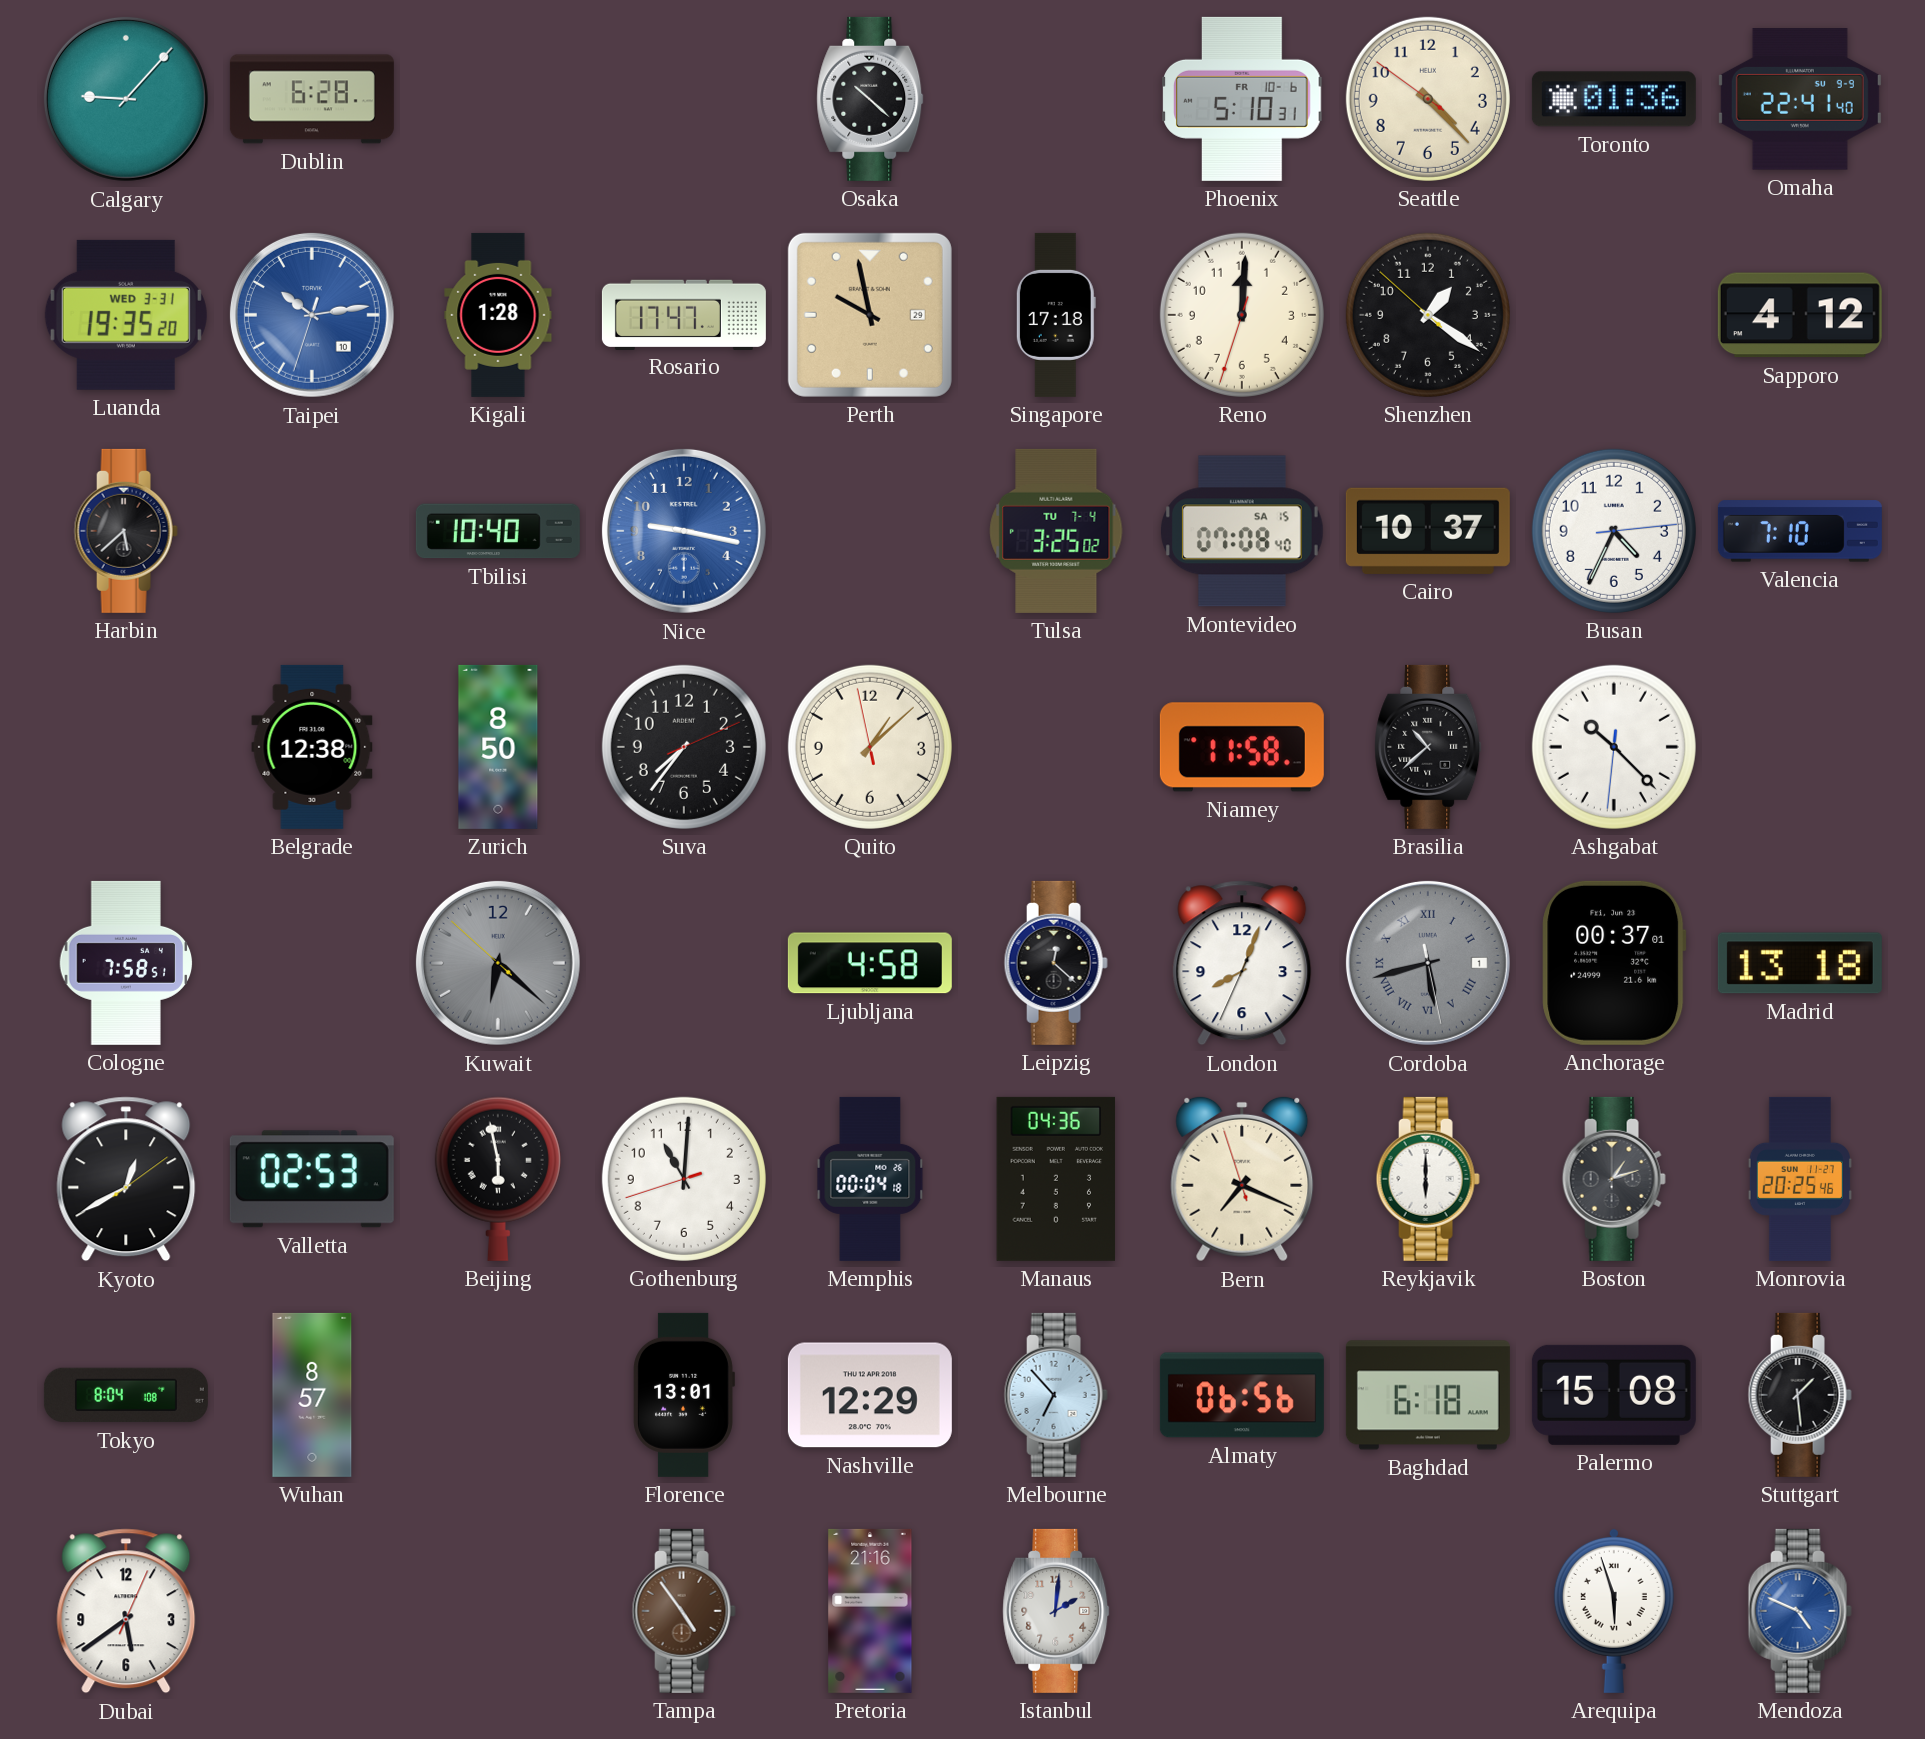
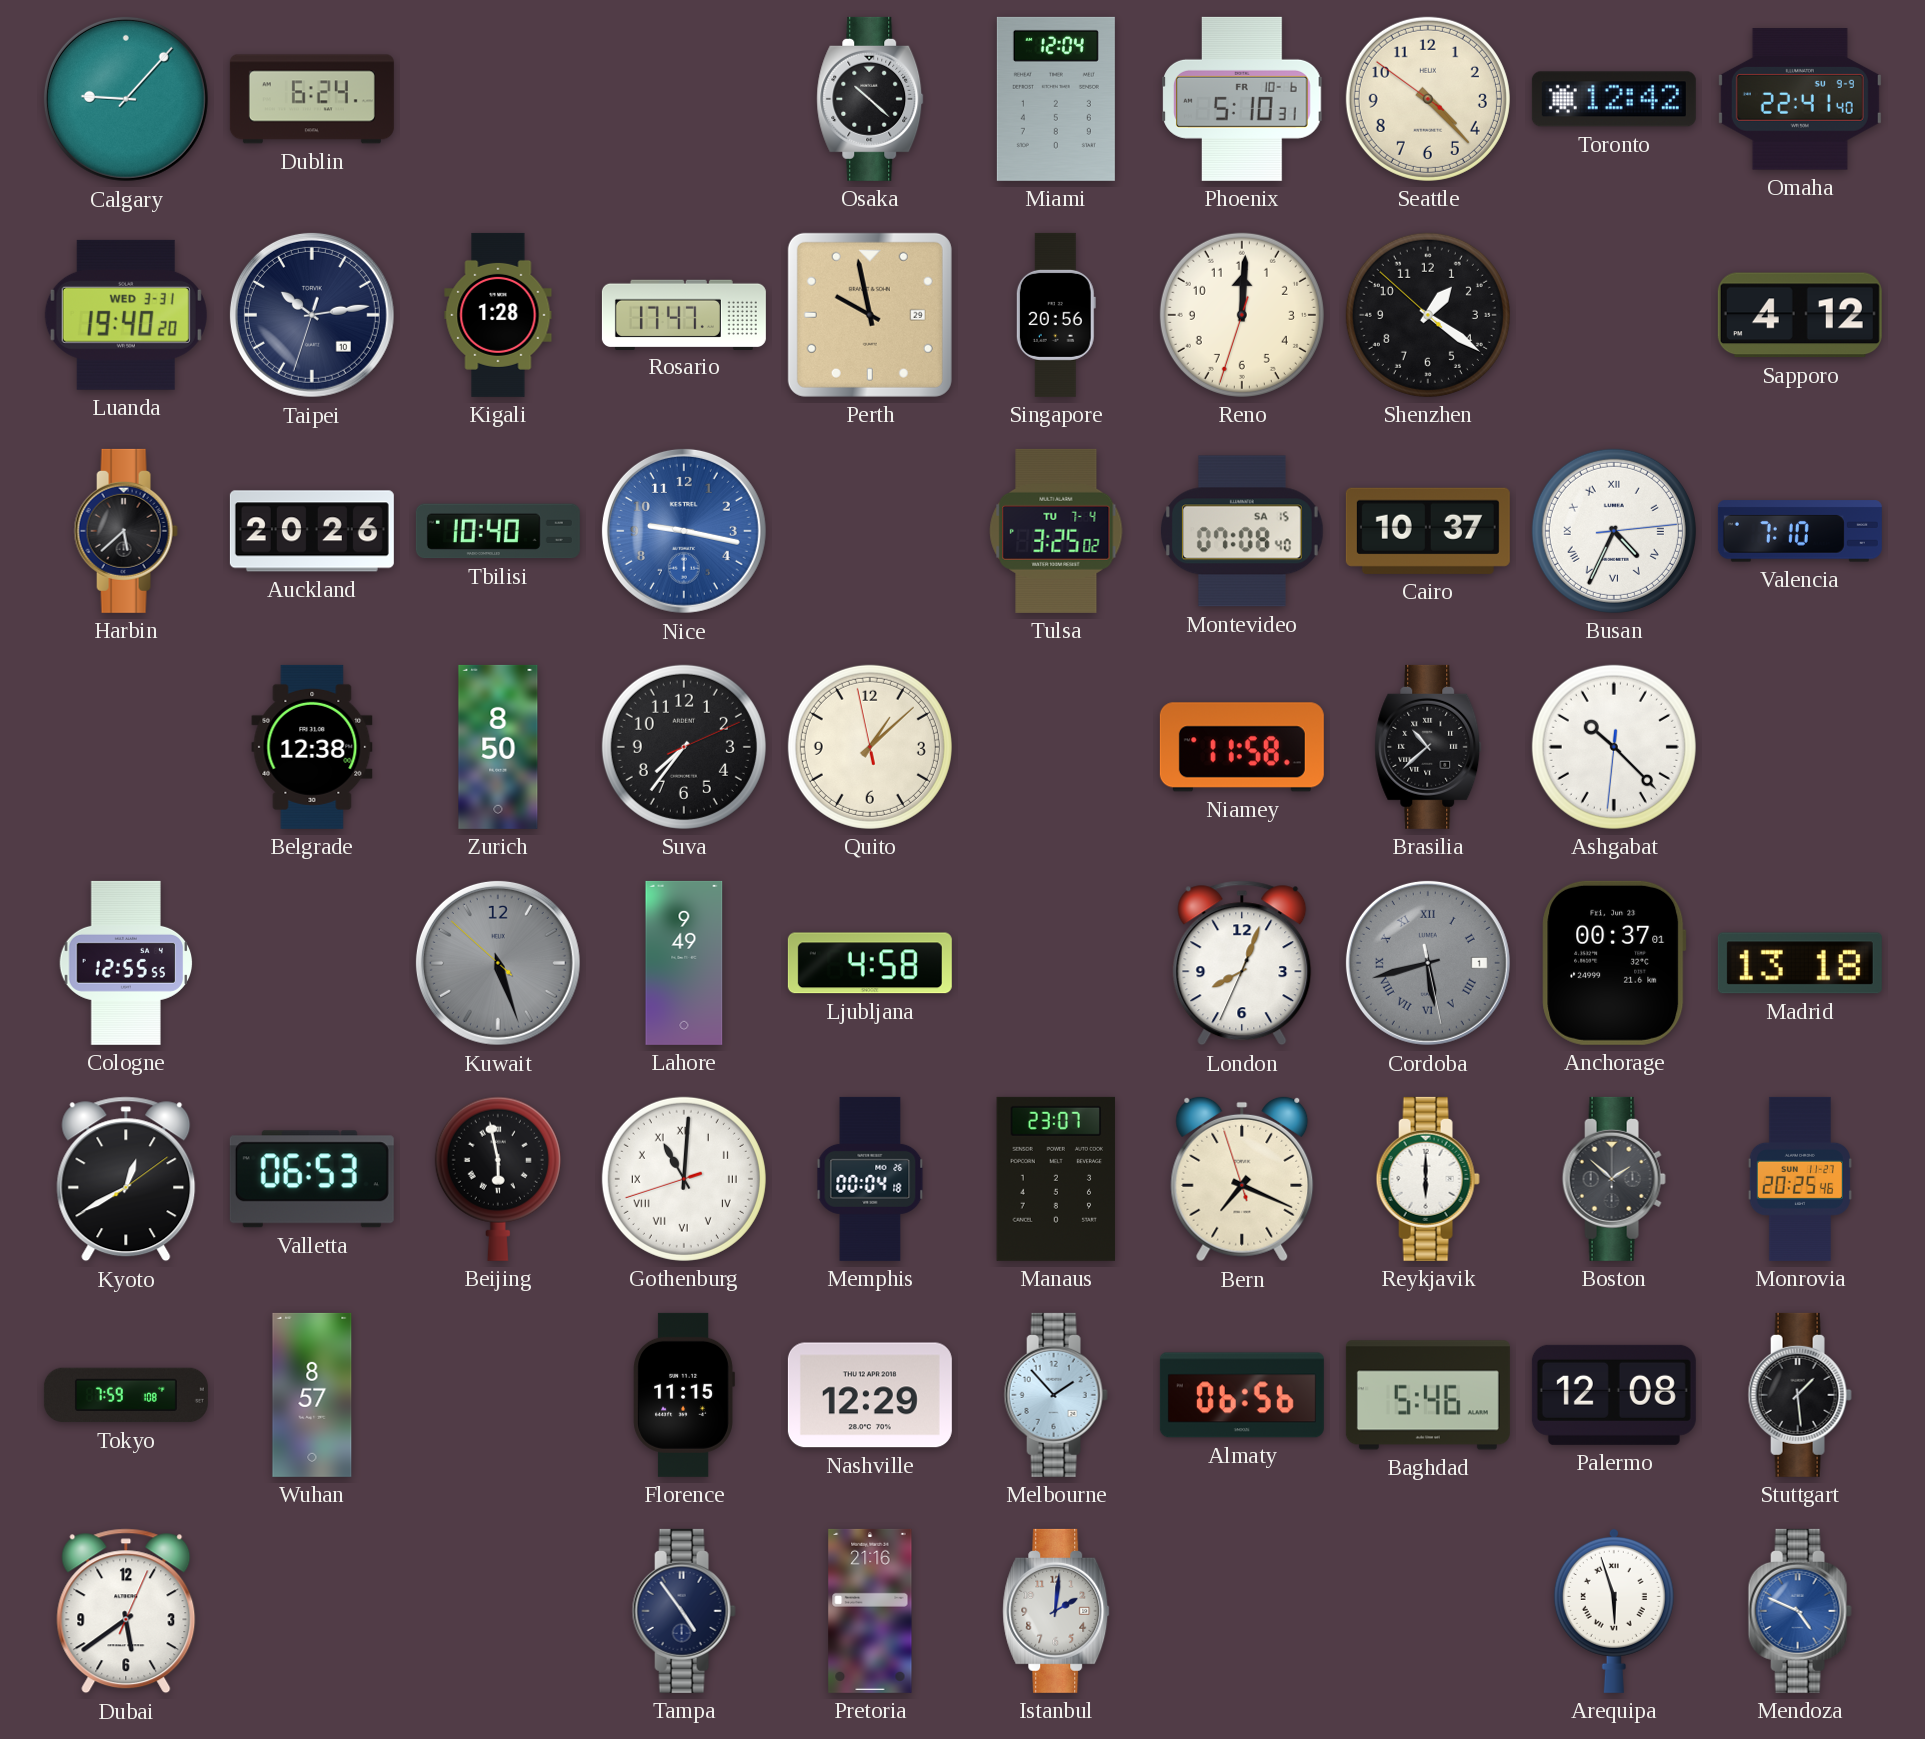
Dublin: 6:28 -> 6:24
Miami: none -> 12:04
Toronto: 01:36 -> 12:42
Luanda: 19:35 -> 19:40
Taipei dial: blue -> navy
Singapore: 17:18 -> 20:56
Auckland: none -> 20:26
Busan numerals: Arabic -> Roman
Cologne: 7:58 -> 12:55
Kuwait: 6:21 -> 5:26
Lahore: none -> 9:49
Leipzig: 12:22 -> none
Valletta: 02:53 -> 06:53
Gothenburg numerals: Arabic -> Roman
Manaus: 04:36 -> 23:07
Boston: 1:12 -> 1:52
Tokyo: 8:04 -> 7:59
Florence: 13:01 -> 11:15
Melbourne: 6:53 -> 1:53
Baghdad: 6:18 -> 5:46
Palermo: 15:08 -> 12:08
Tampa dial: brown -> navy
